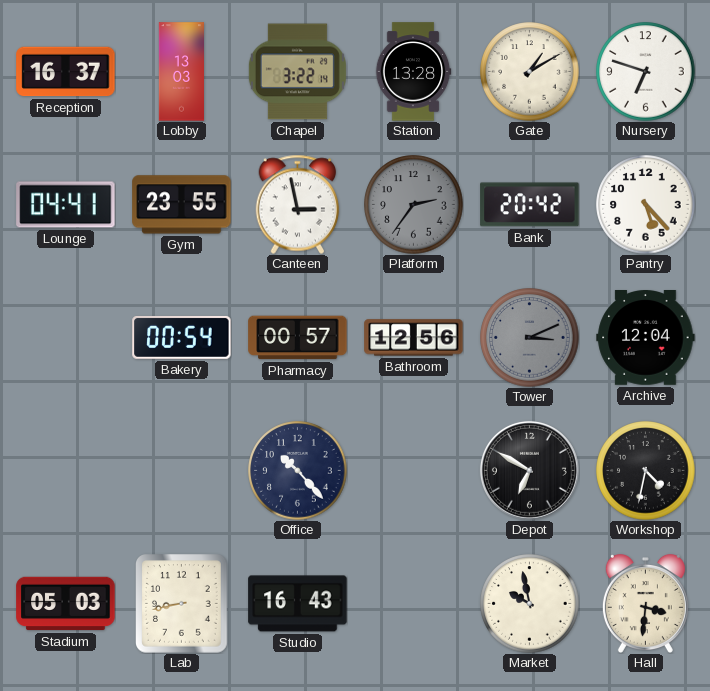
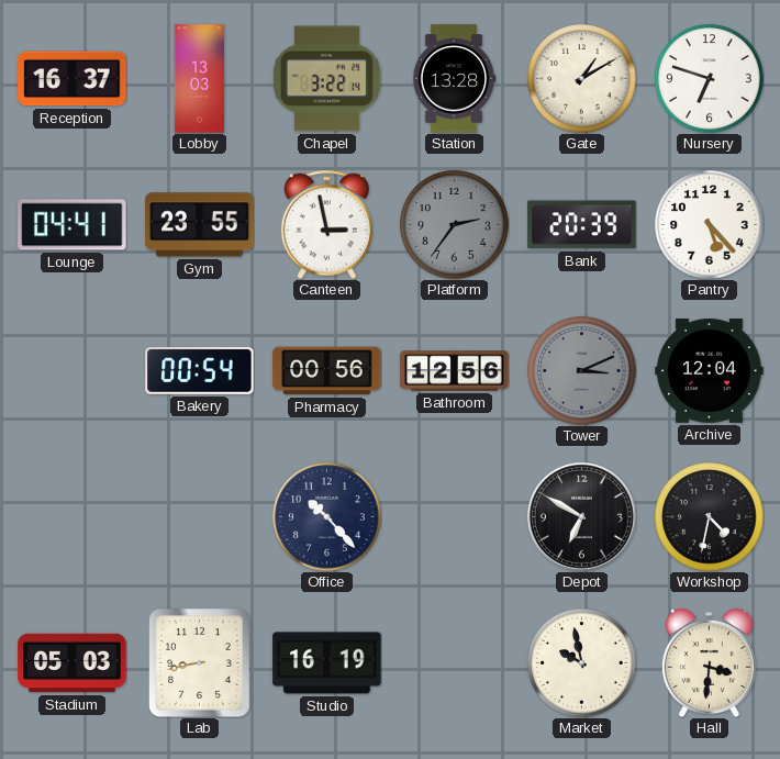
Bank: 20:42 -> 20:39
Pharmacy: 00:57 -> 00:56
Studio: 16:43 -> 16:19
